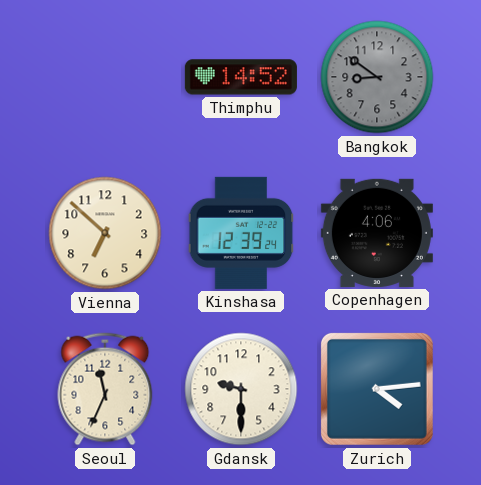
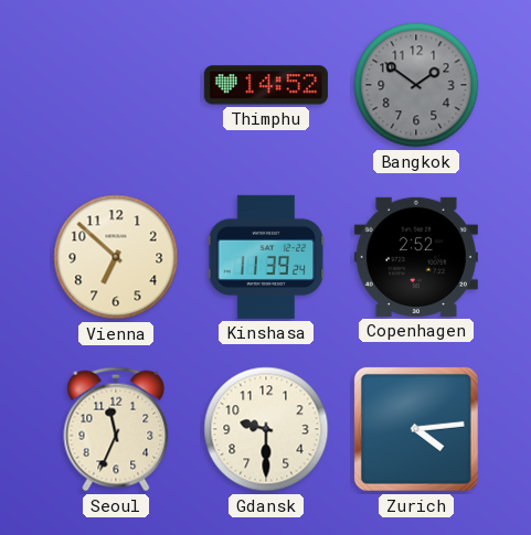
Bangkok: 8:51 -> 1:51
Kinshasa: 12:39 -> 11:39
Copenhagen: 4:06 -> 2:52
